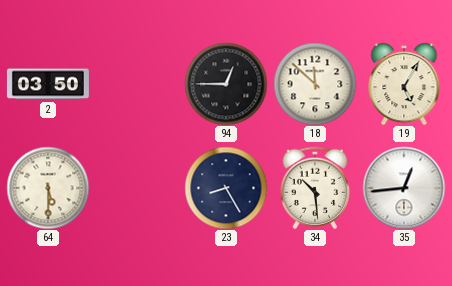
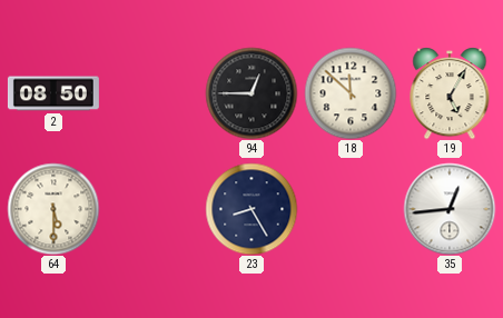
2: 03:50 -> 08:50
34: 10:29 -> none
